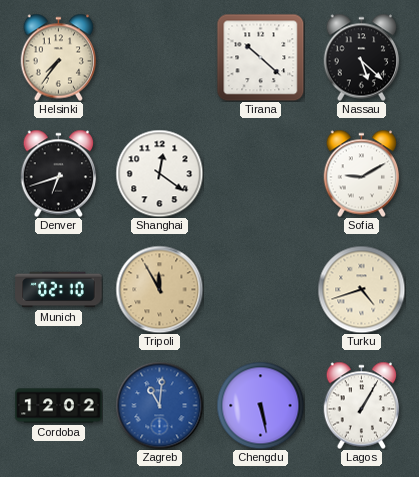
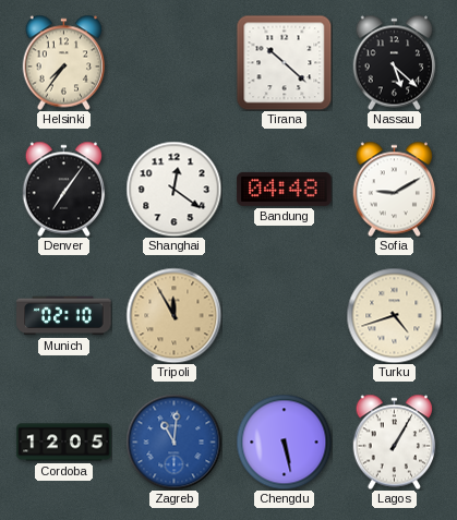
Denver: 6:42 -> 7:06
Bandung: none -> 04:48
Cordoba: 12:02 -> 12:05
